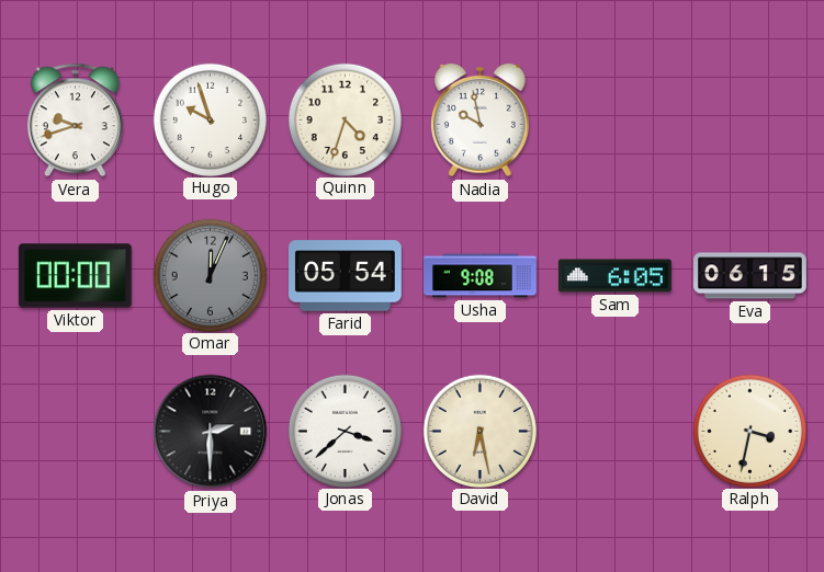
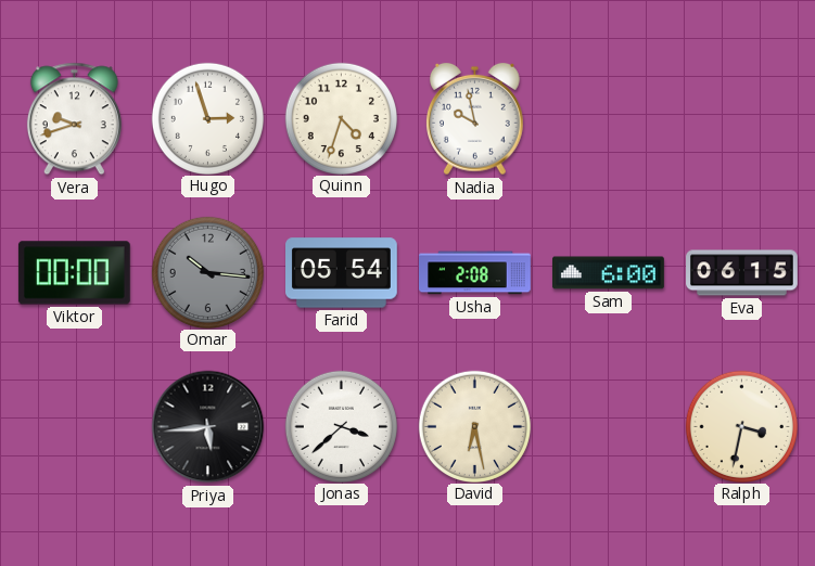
Hugo: 9:57 -> 2:57
Omar: 12:04 -> 10:16
Usha: 9:08 -> 2:08
Sam: 6:05 -> 6:00
Priya: 2:30 -> 5:44
